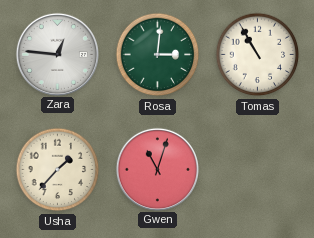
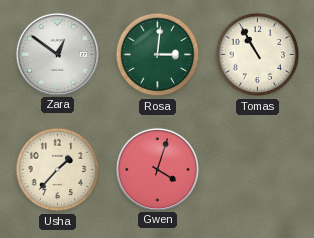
Zara: 12:46 -> 12:51
Gwen: 11:03 -> 4:03
